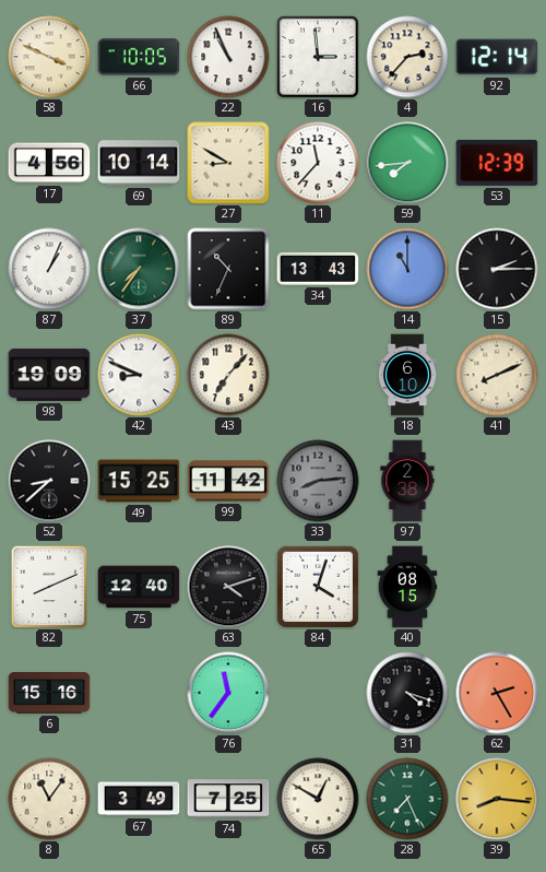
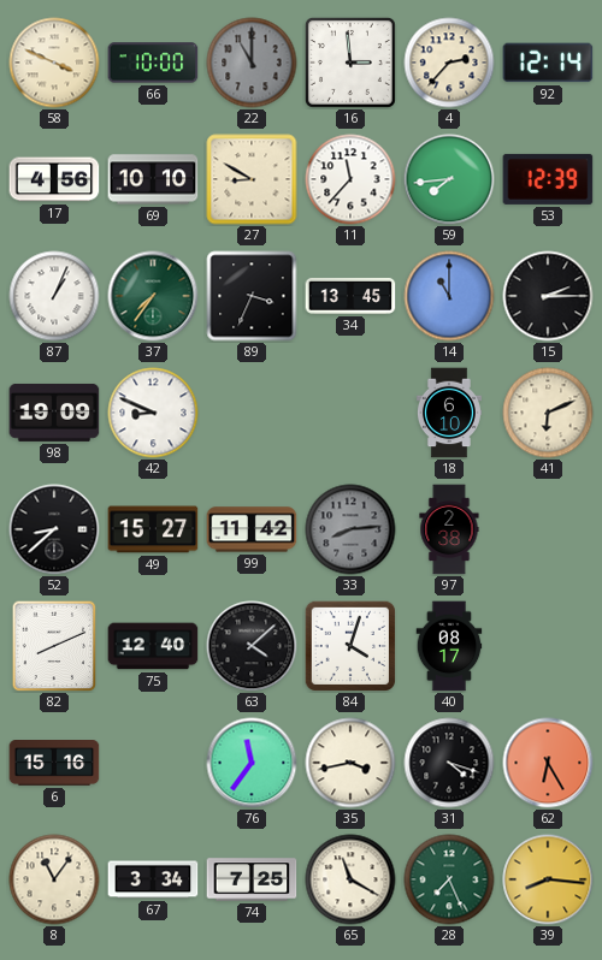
66: 10:05 -> 10:00
22: 10:56 -> 11:00
22 dial: white -> grey
69: 10:14 -> 10:10
89: 10:34 -> 3:34
34: 13:43 -> 13:45
43: 7:07 -> none
41: 8:11 -> 6:11
49: 15:25 -> 15:27
63: 4:12 -> 4:08
40: 08:15 -> 08:17
35: none -> 3:43
62: 2:25 -> 6:25
67: 3:49 -> 3:34
65: 12:50 -> 11:20
